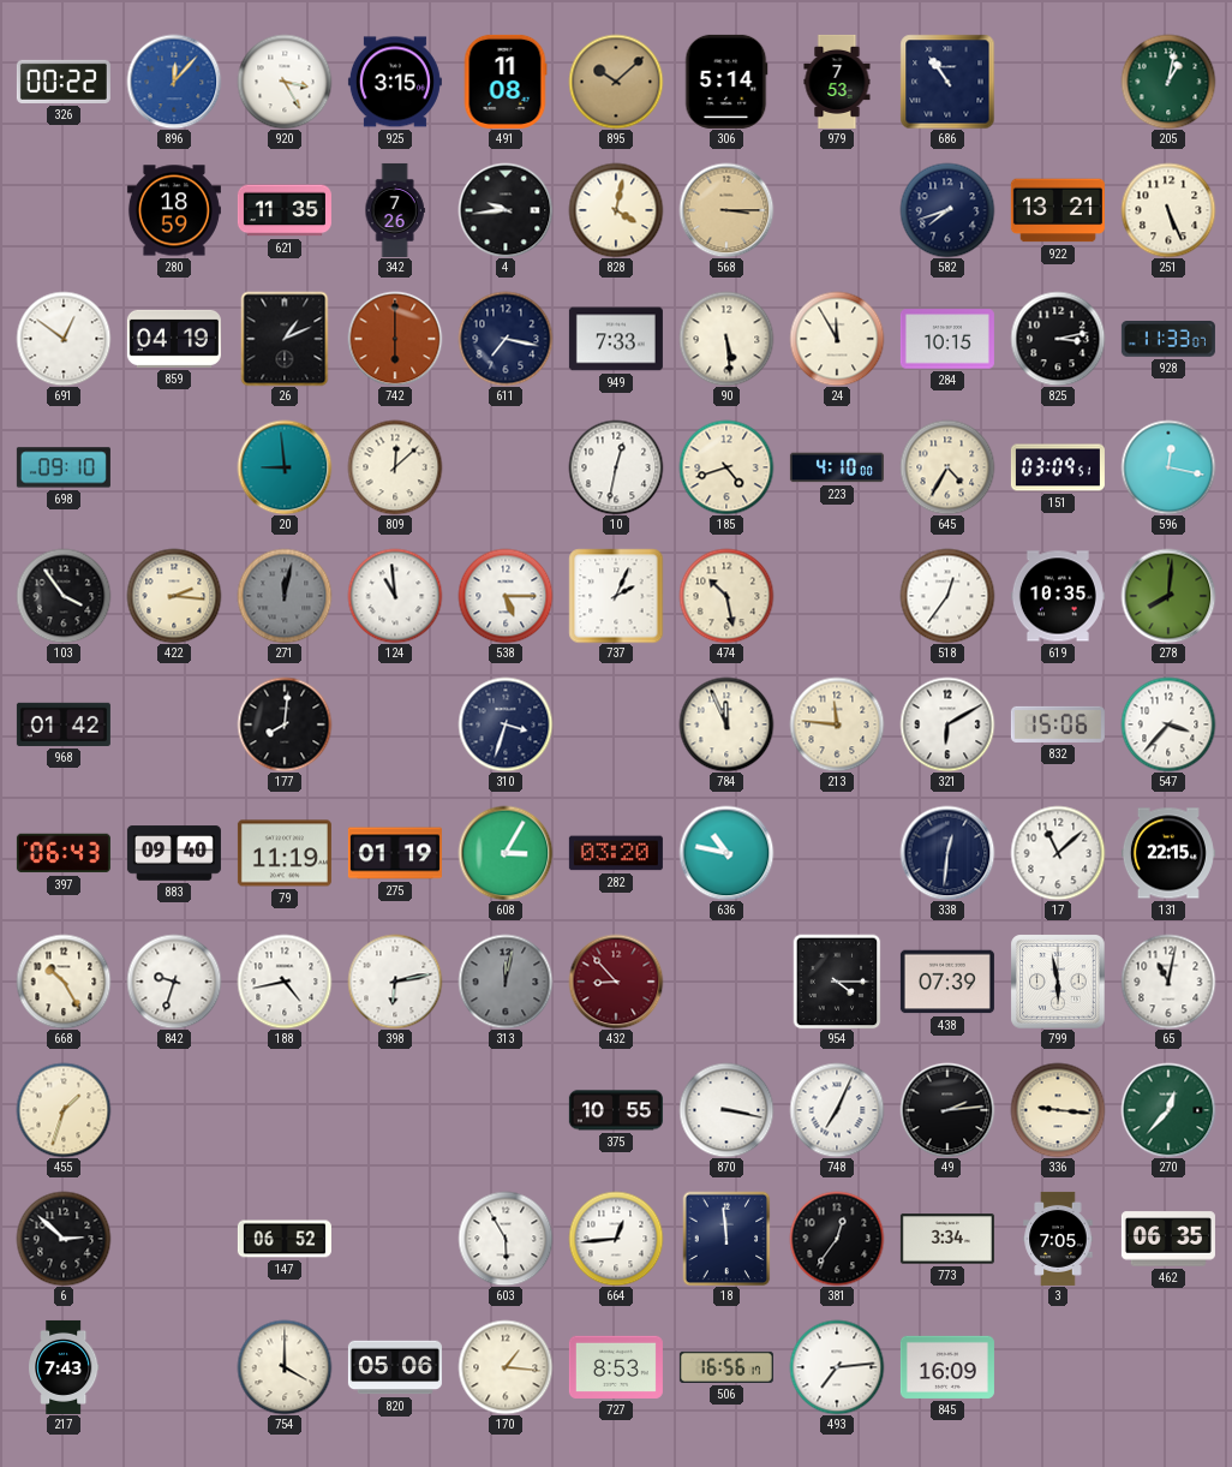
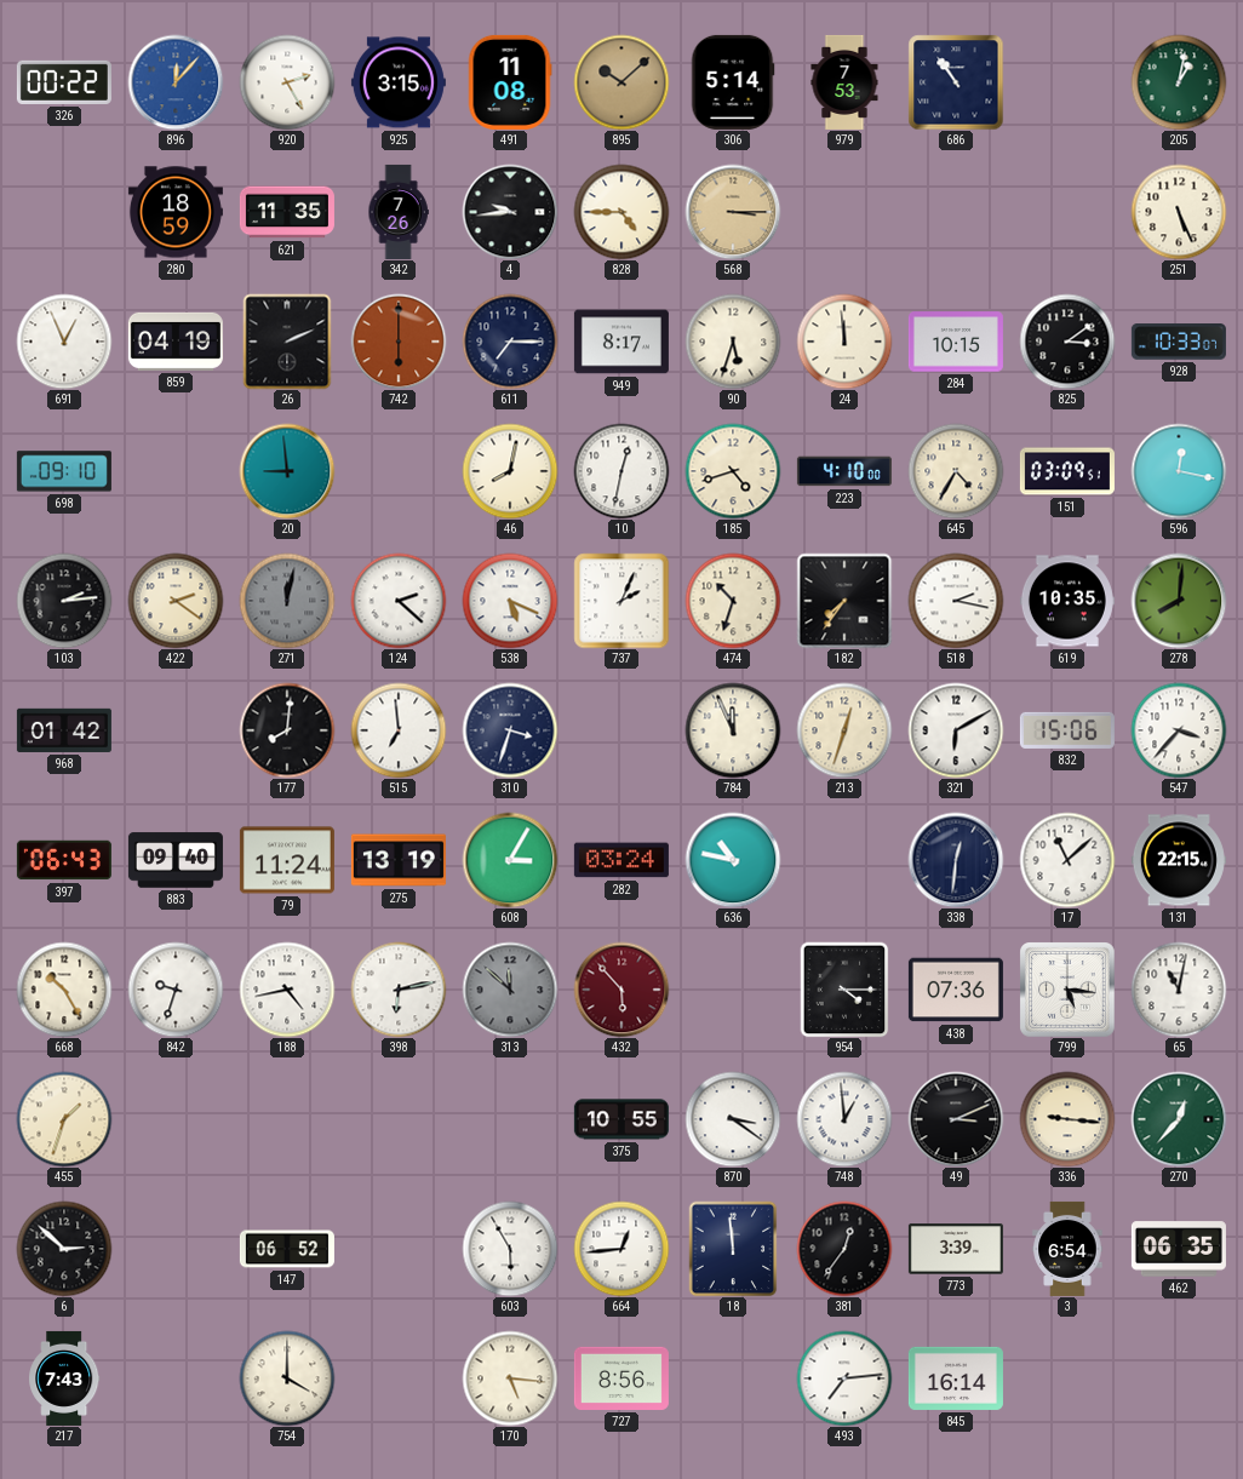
920: 3:25 -> 2:25
828: 4:02 -> 4:45
582: 7:42 -> none
922: 13:21 -> none
691: 12:51 -> 12:56
26: 1:11 -> 2:11
611: 7:17 -> 7:15
949: 7:33 -> 8:17
90: 5:29 -> 5:33
24: 11:55 -> 11:59
825: 3:13 -> 3:09
928: 11:33 -> 10:33
809: 12:08 -> none
46: none -> 8:02
103: 3:54 -> 2:14
422: 2:16 -> 2:21
124: 10:59 -> 2:22
538: 5:15 -> 5:19
474: 10:28 -> 10:33
182: none -> 7:36
518: 12:36 -> 2:17
515: none -> 6:59
213: 11:46 -> 12:33
79: 11:19 -> 11:24
275: 01:19 -> 13:19
282: 03:20 -> 03:24
313: 12:02 -> 11:52
432: 8:53 -> 5:53
438: 07:39 -> 07:36
799: 5:58 -> 5:16
870: 3:17 -> 3:21
748: 7:04 -> 12:59
49: 2:14 -> 3:11
773: 3:34 -> 3:39
3: 7:05 -> 6:54
820: 05:06 -> none
170: 1:16 -> 5:16
727: 8:53 -> 8:56
506: 16:56 -> none
845: 16:09 -> 16:14
